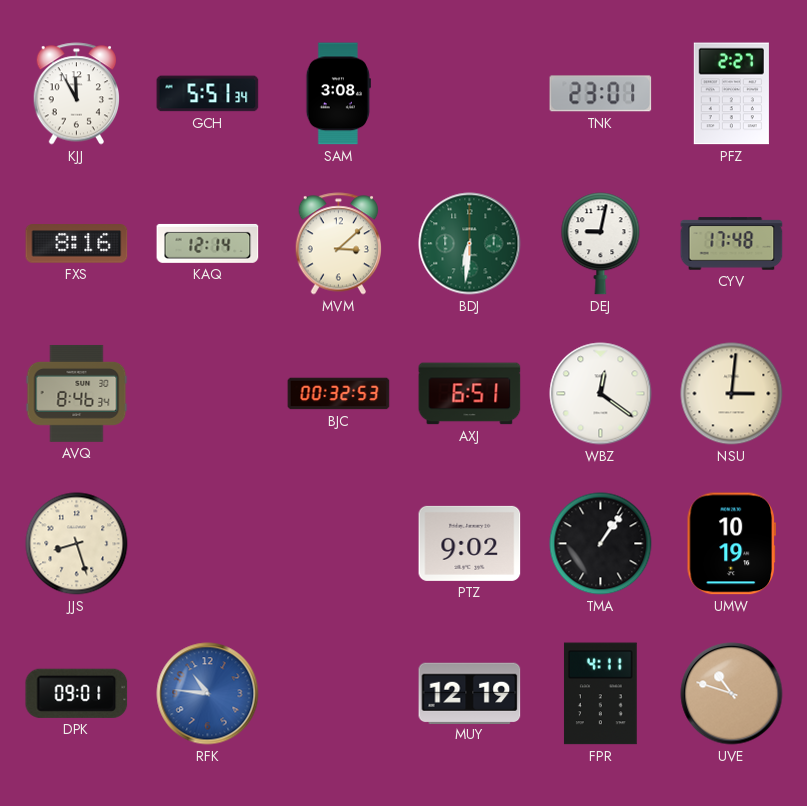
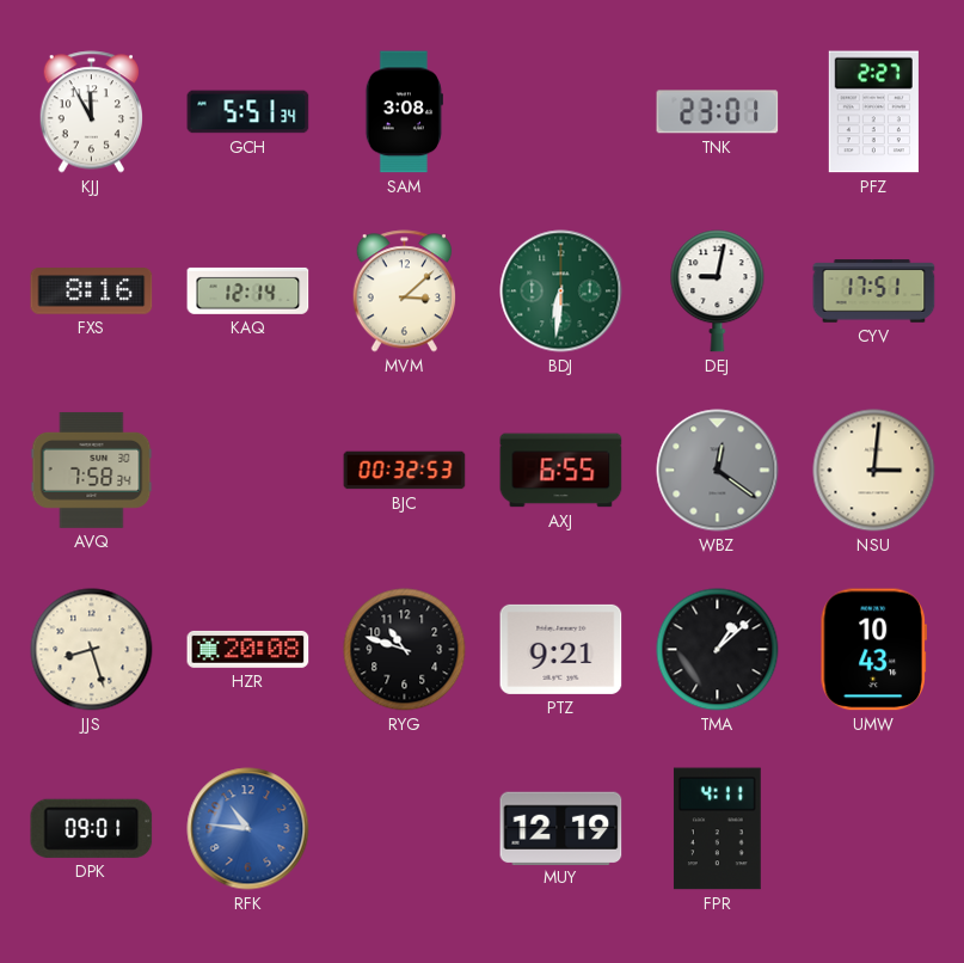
CYV: 17:48 -> 17:51
AVQ: 8:46 -> 7:58
AXJ: 6:51 -> 6:55
WBZ dial: white -> grey
HZR: none -> 20:08
RYG: none -> 10:48
PTZ: 9:02 -> 9:21
TMA: 1:06 -> 1:08
UMW: 10:19 -> 10:43
UVE: 10:48 -> none
